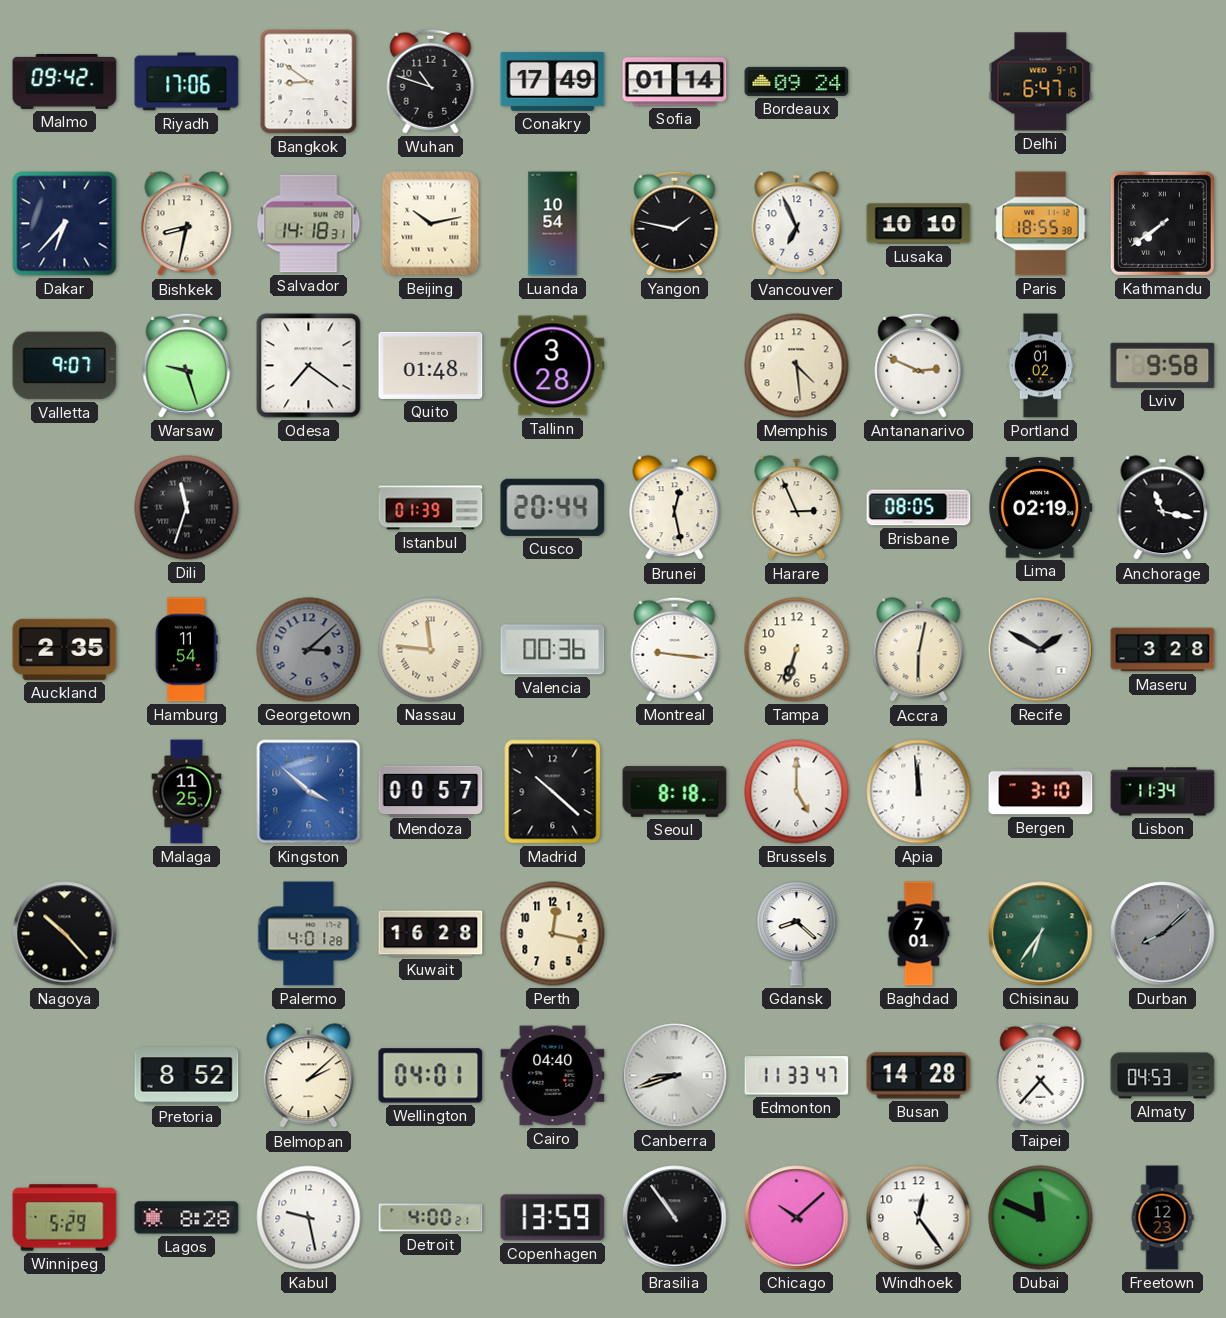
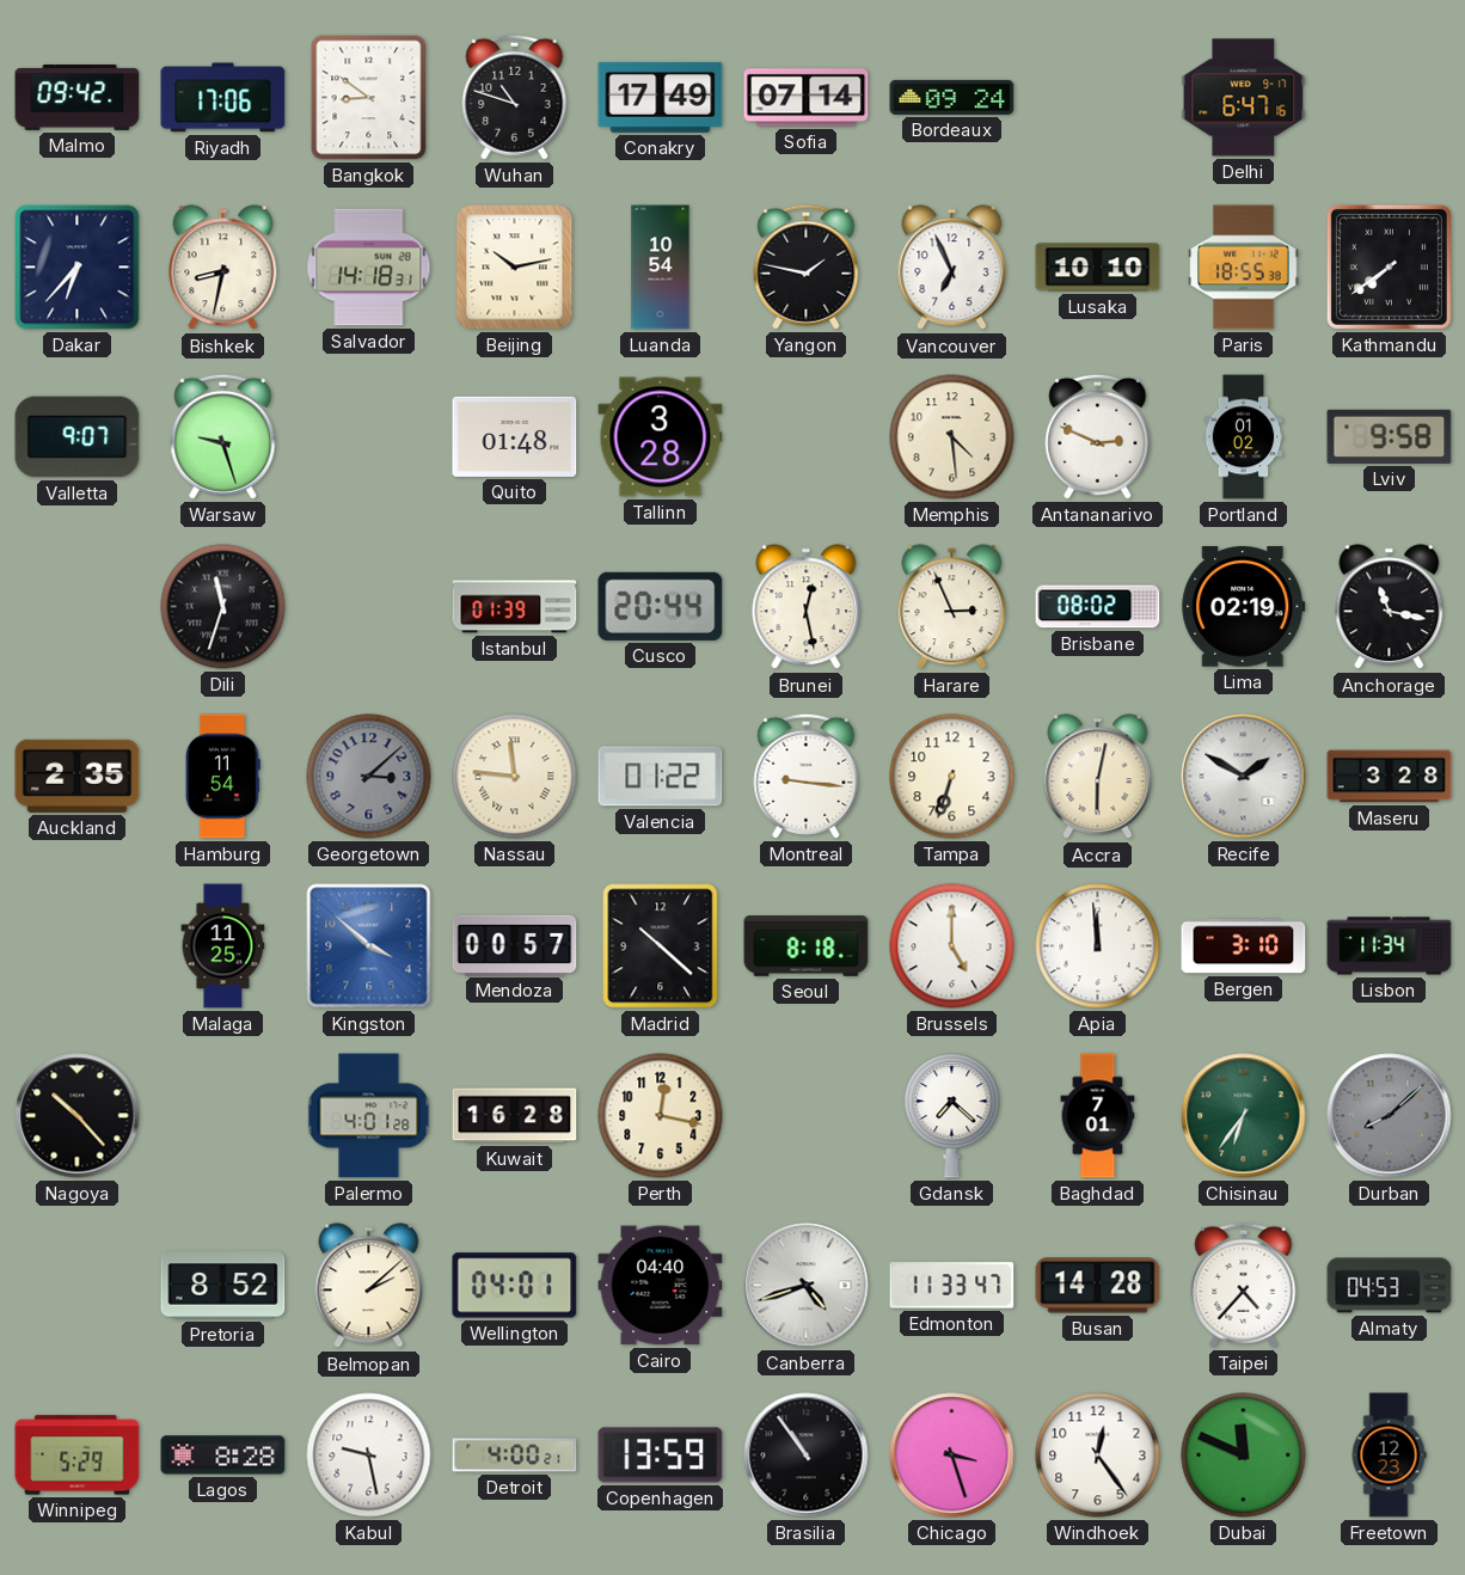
Sofia: 01:14 -> 07:14
Odesa: 7:21 -> none
Brisbane: 08:05 -> 08:02
Valencia: 00:36 -> 01:22
Gdansk: 8:22 -> 7:22
Canberra: 8:42 -> 4:42
Chicago: 10:08 -> 3:27
